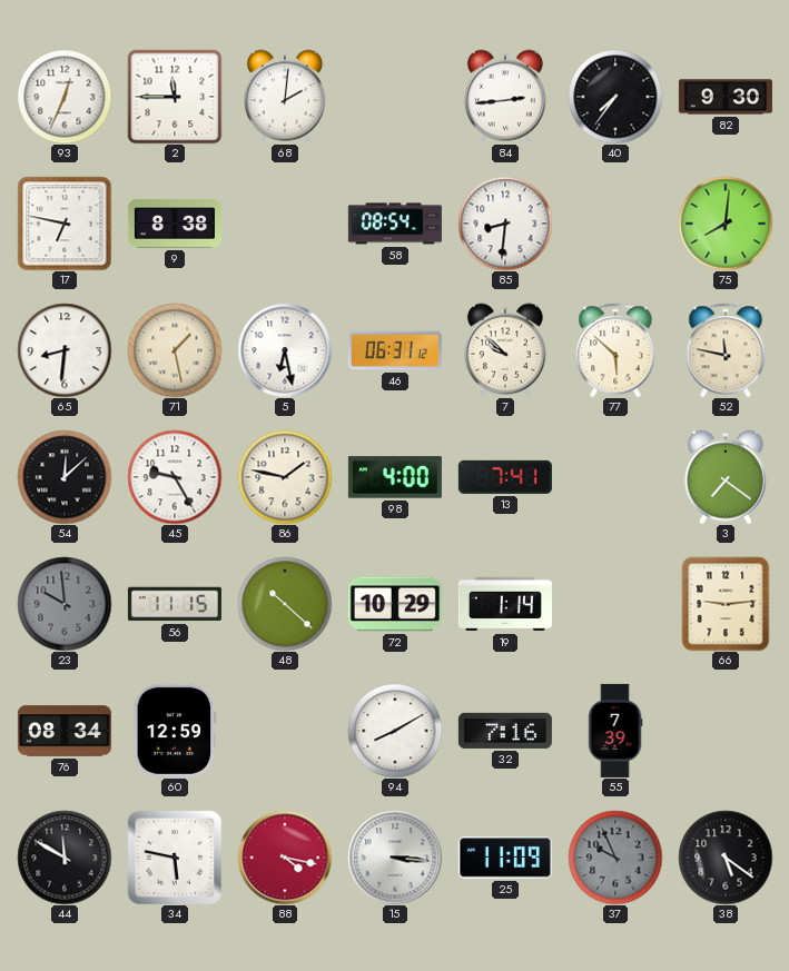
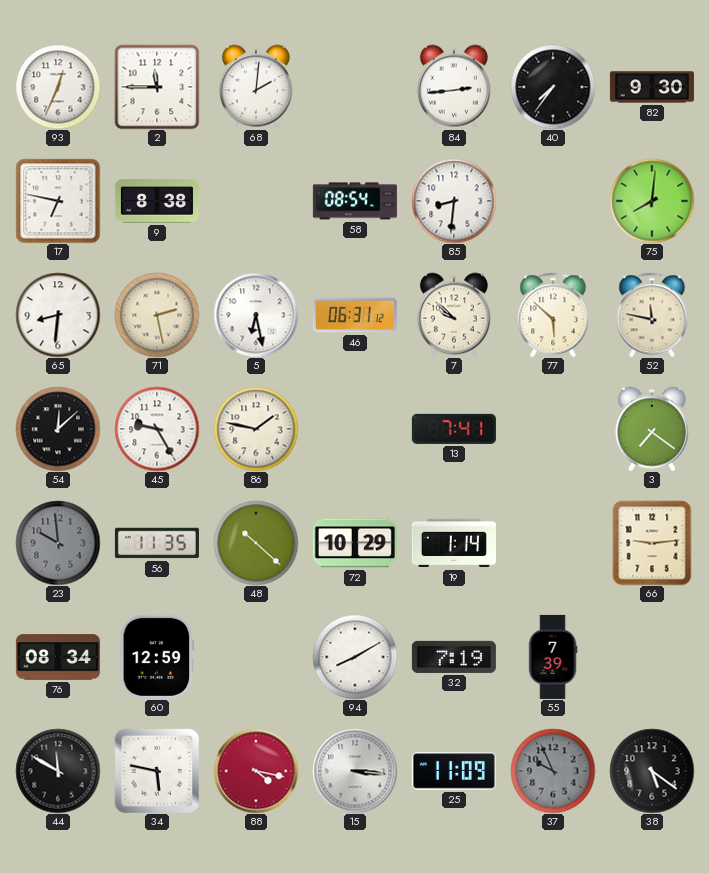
71: 1:28 -> 2:28
98: 4:00 -> none
56: 11:15 -> 11:35
32: 7:16 -> 7:19
